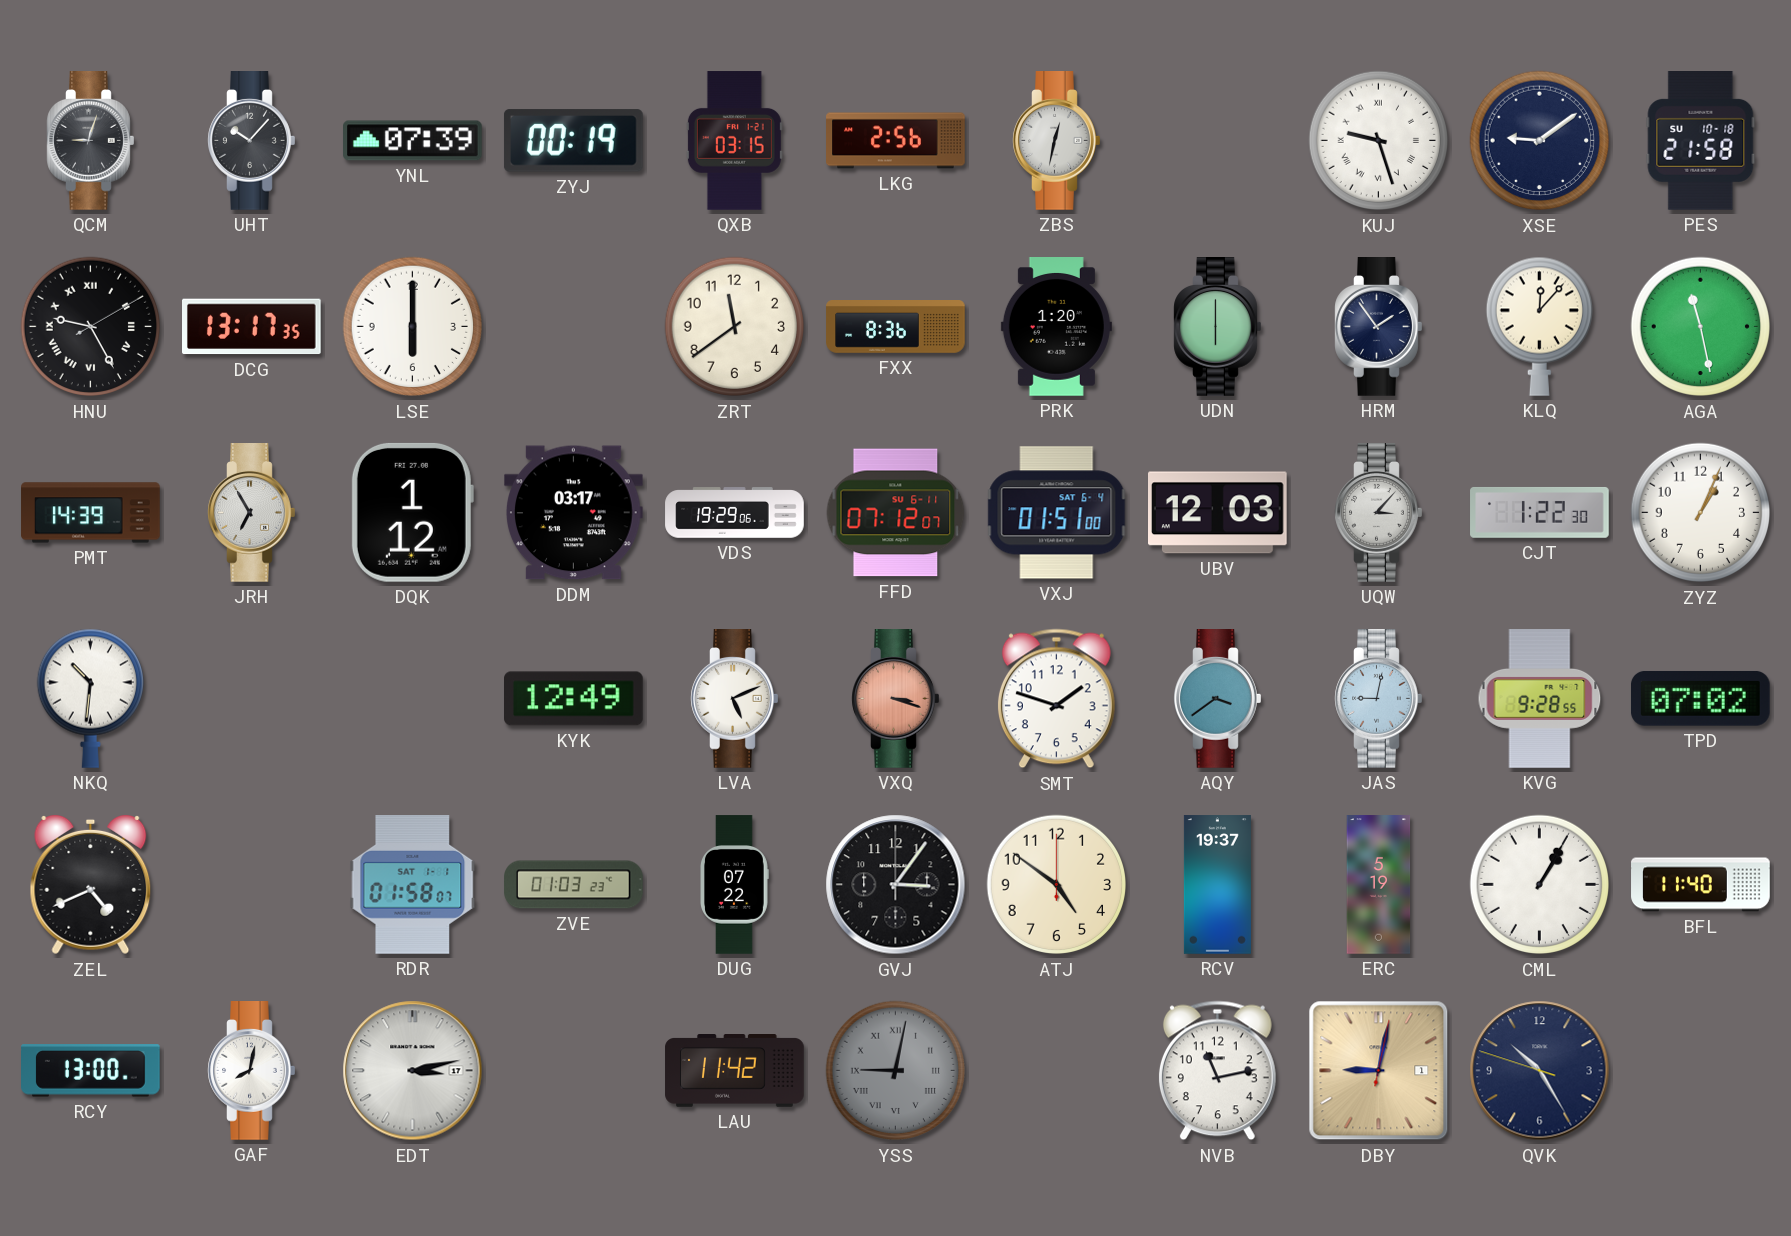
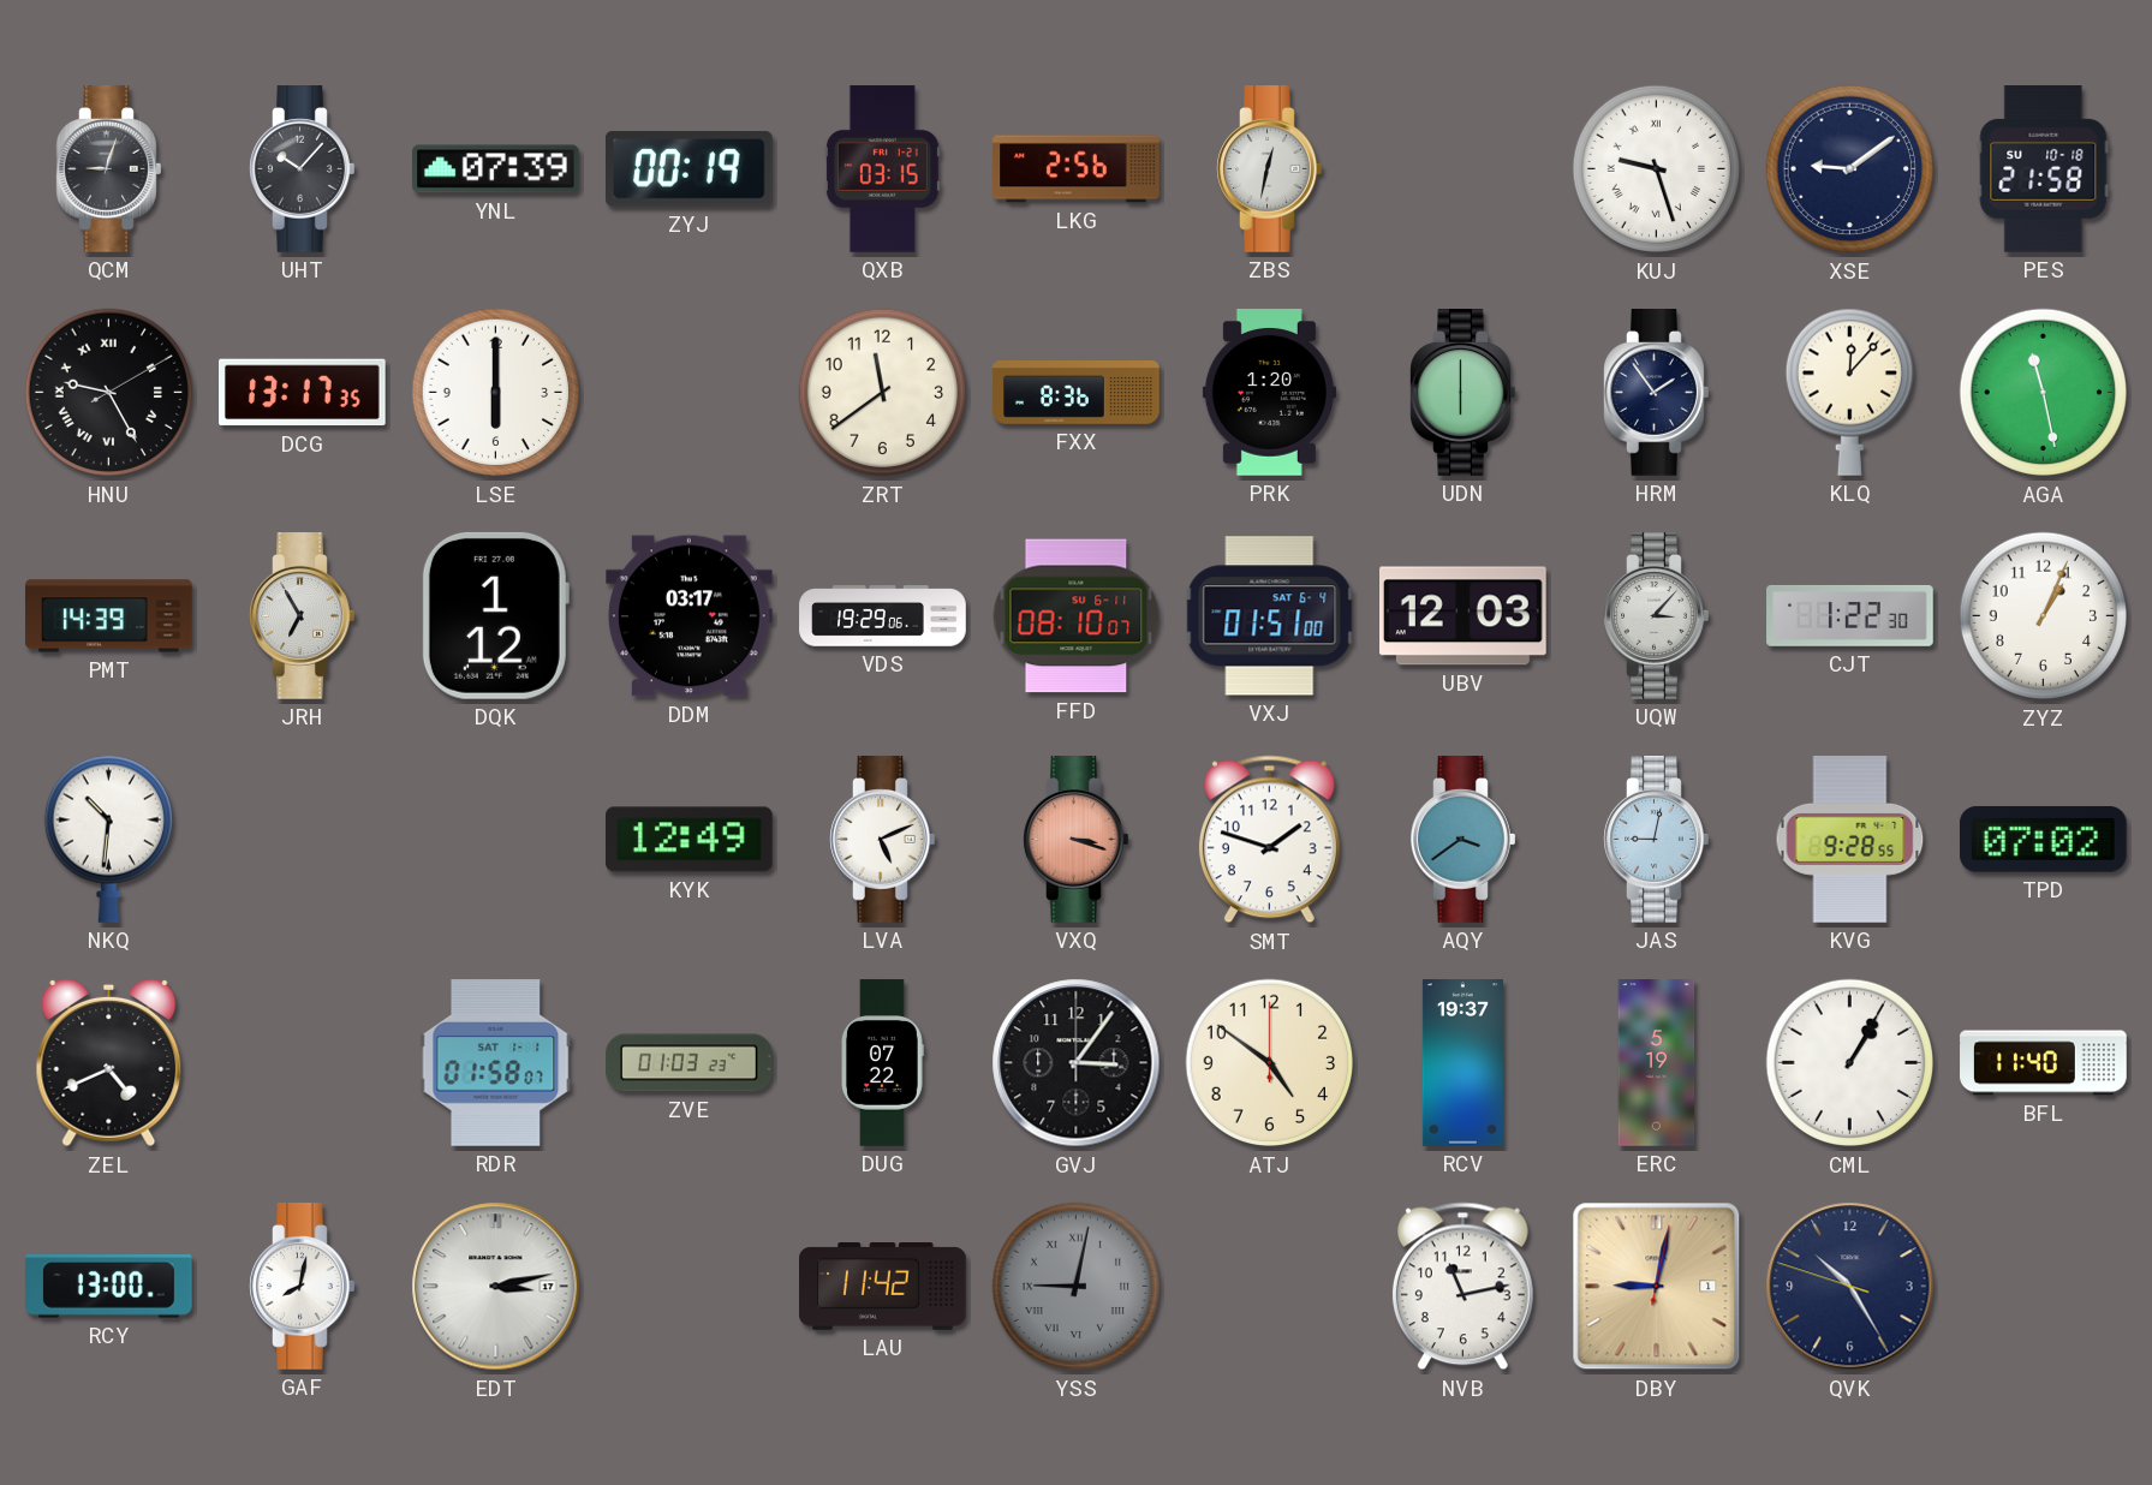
FFD: 07:12 -> 08:10
